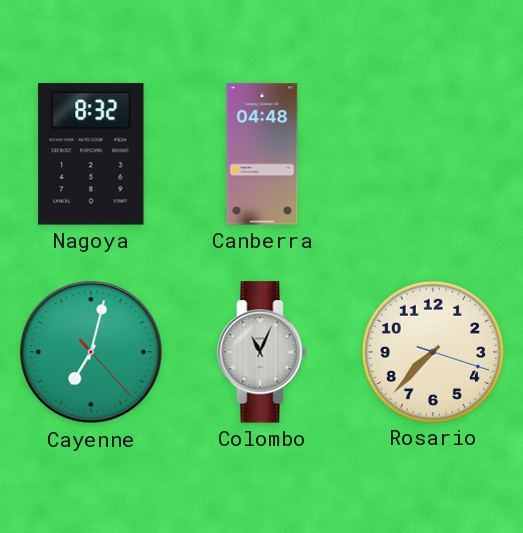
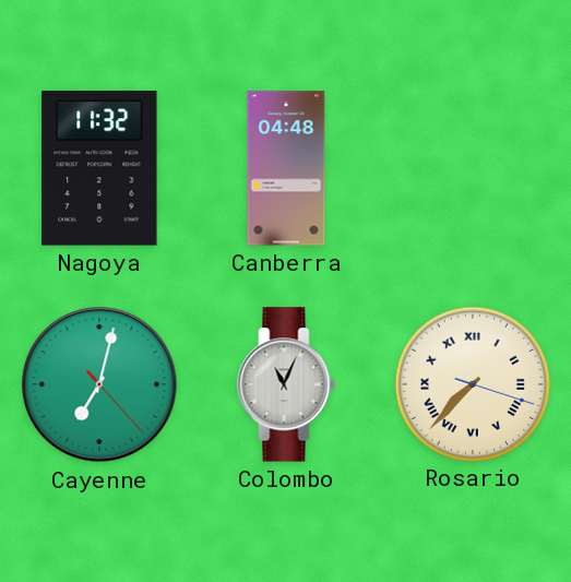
Nagoya: 8:32 -> 11:32
Rosario numerals: Arabic -> Roman
